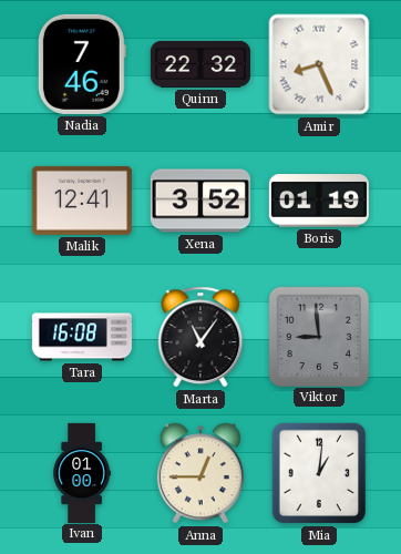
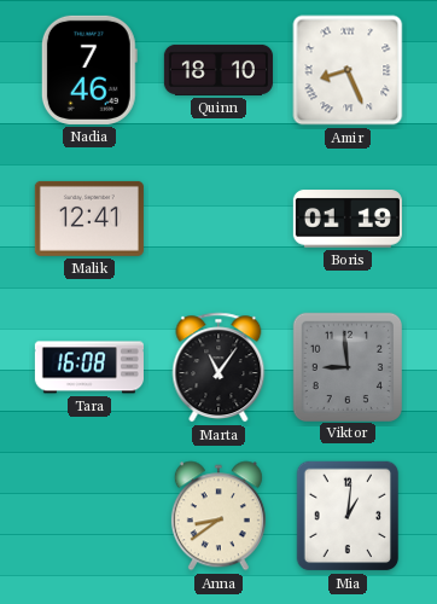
Quinn: 22:32 -> 18:10
Xena: 3:52 -> none
Ivan: 01:00 -> none
Anna: 12:45 -> 8:39
